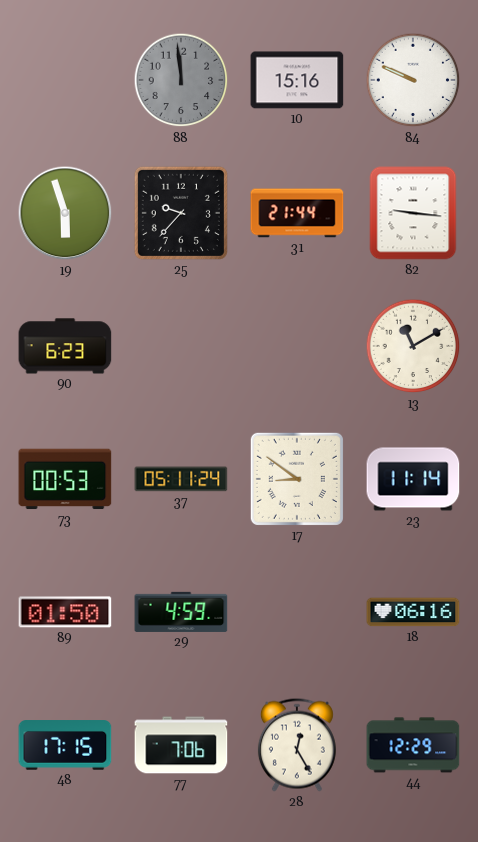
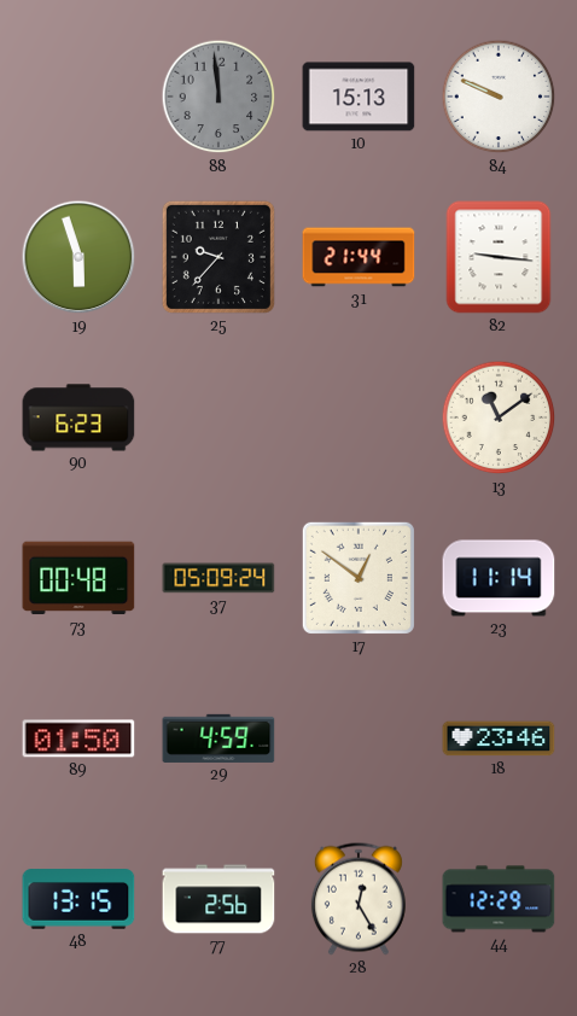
10: 15:16 -> 15:13
13: 11:10 -> 11:09
73: 00:53 -> 00:48
37: 05:11 -> 05:09
17: 8:51 -> 12:51
18: 06:16 -> 23:46
48: 17:15 -> 13:15
77: 7:06 -> 2:56
